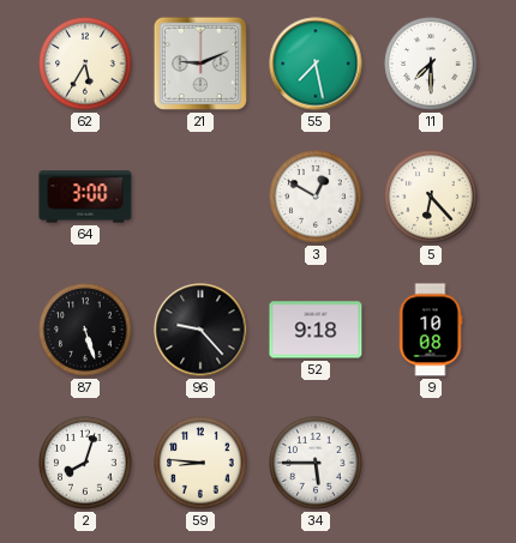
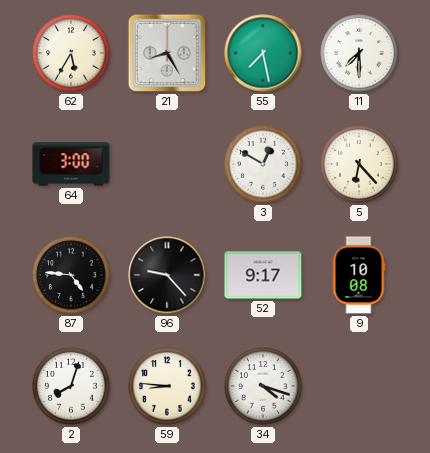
21: 9:11 -> 8:25
87: 5:27 -> 4:46
52: 9:18 -> 9:17
34: 5:45 -> 4:18
